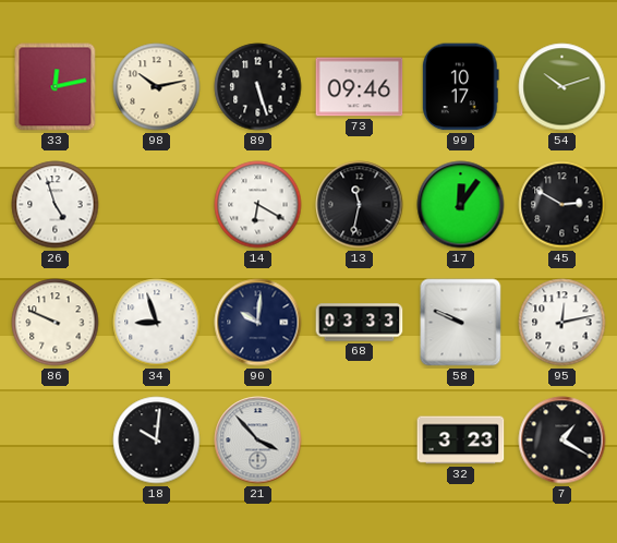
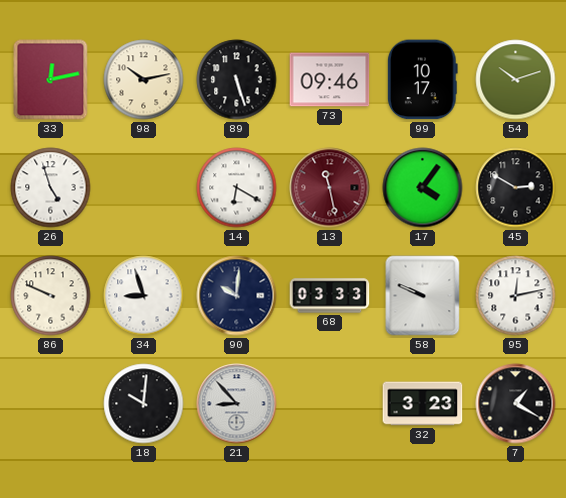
13: 11:32 -> 11:28
13 dial: black -> burgundy
17: 12:06 -> 4:06
21: 3:53 -> 8:53
